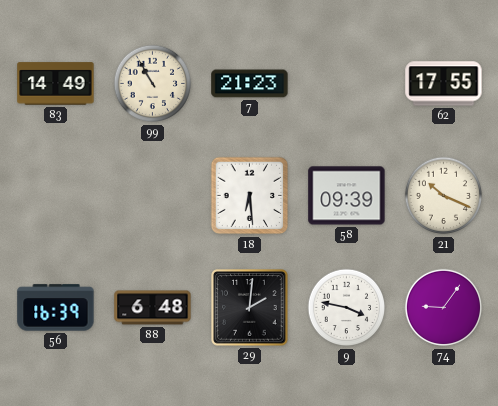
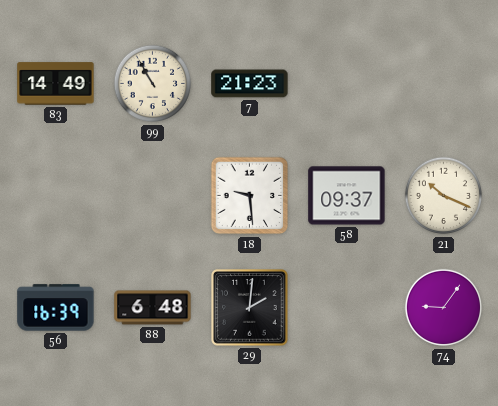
62: 17:55 -> none
18: 6:29 -> 9:29
58: 09:39 -> 09:37
9: 3:47 -> none
